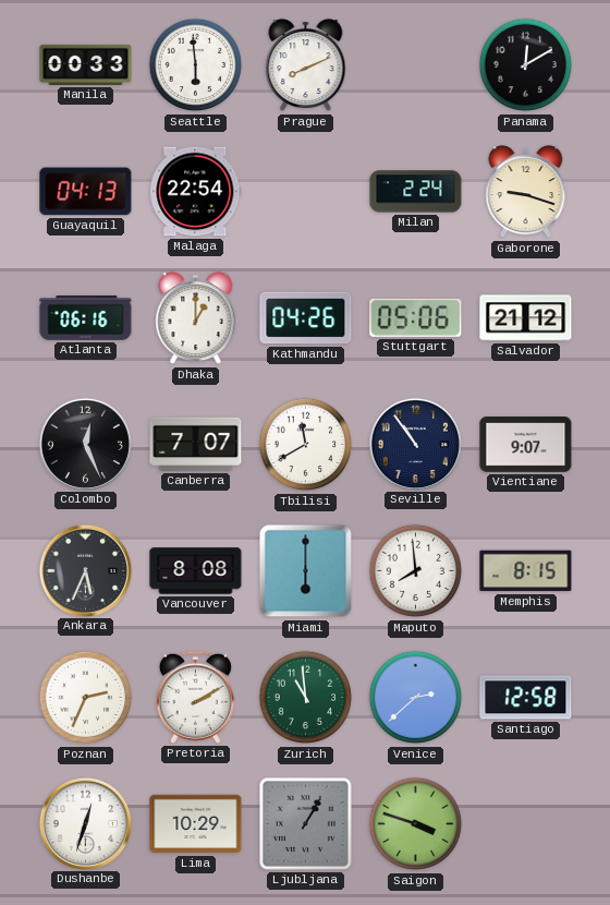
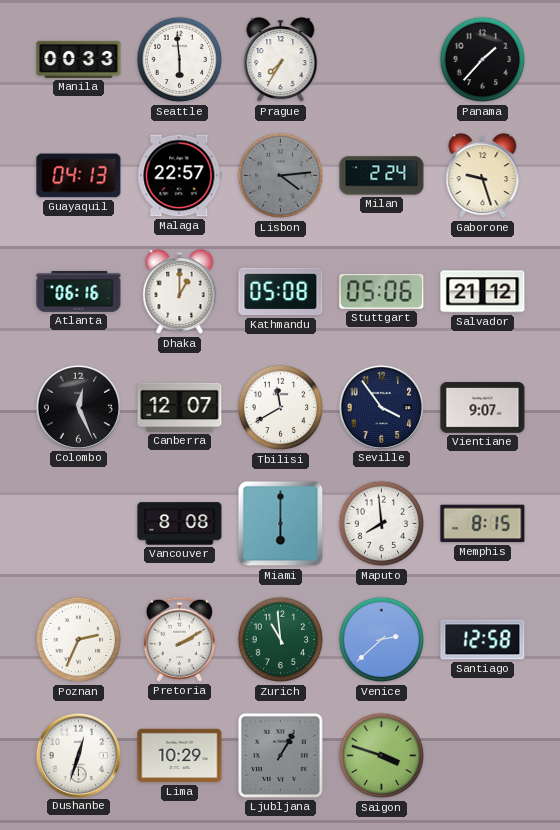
Prague: 8:11 -> 7:35
Panama: 12:10 -> 1:37
Malaga: 22:54 -> 22:57
Lisbon: none -> 4:14
Gaborone: 9:18 -> 9:27
Kathmandu: 04:26 -> 05:08
Canberra: 7:07 -> 12:07
Seville: 10:54 -> 3:54
Ankara: 5:34 -> none
